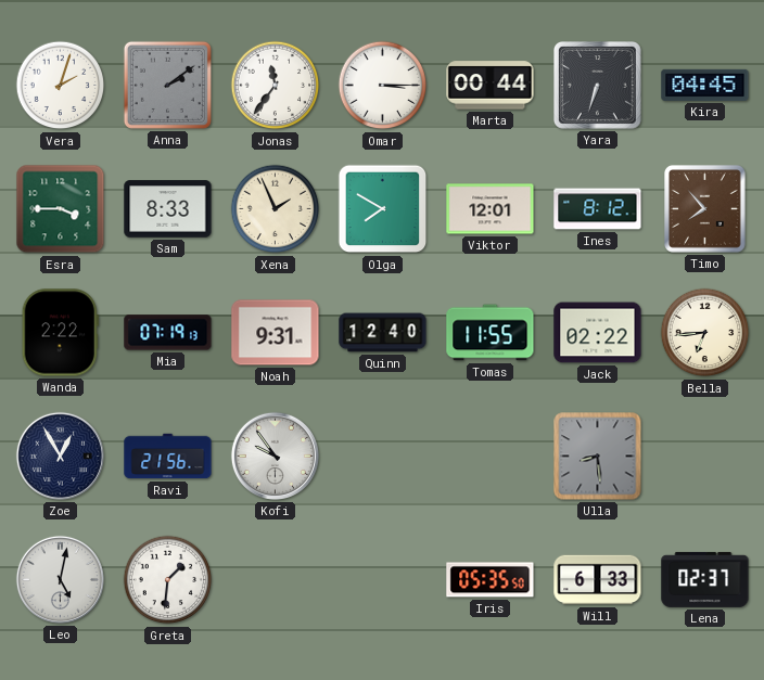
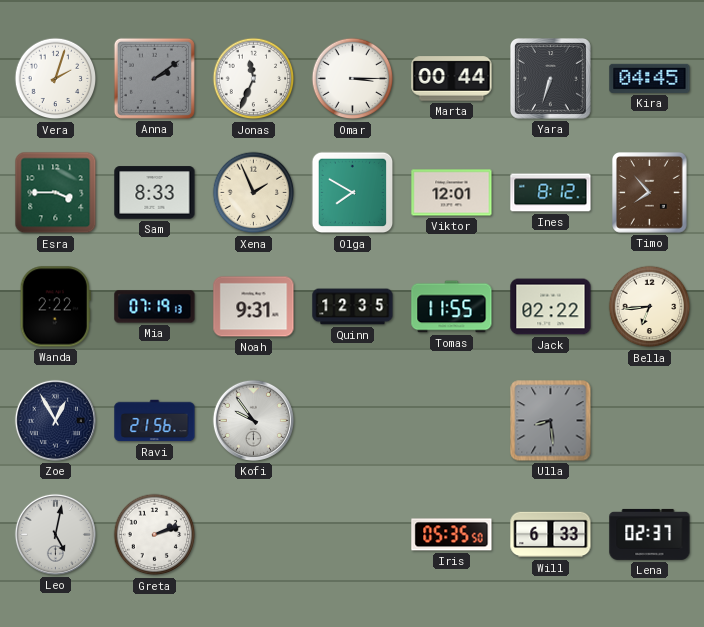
Jonas: 11:36 -> 11:34
Quinn: 12:40 -> 12:35
Greta: 1:31 -> 2:12
